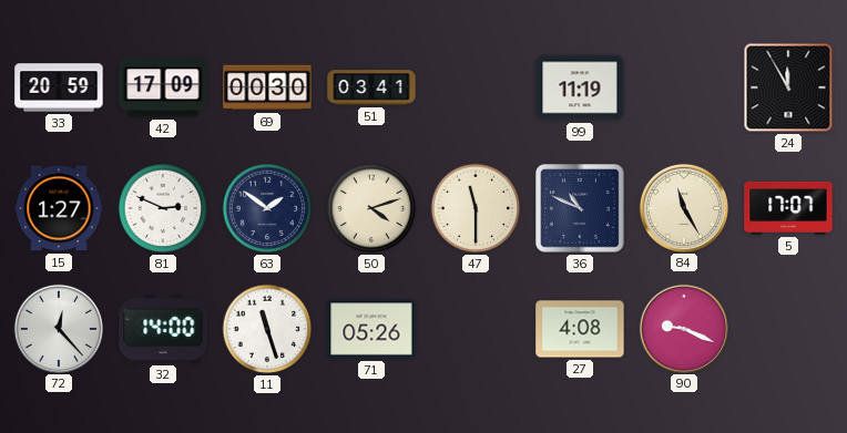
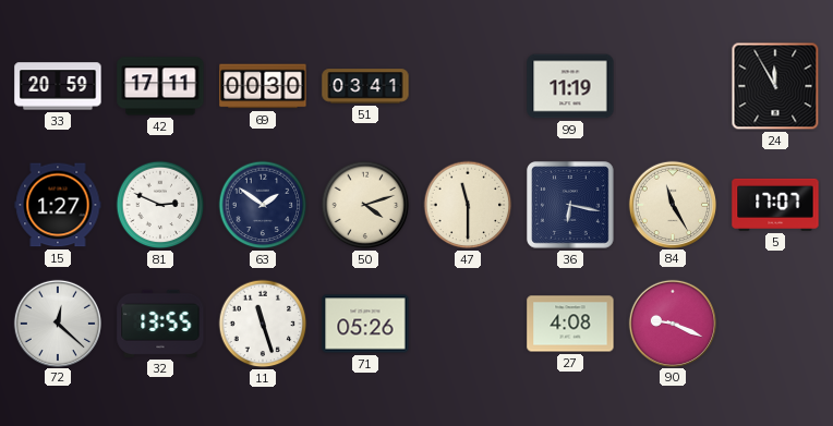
42: 17:09 -> 17:11
36: 10:49 -> 6:17
72: 12:23 -> 12:22
32: 14:00 -> 13:55
